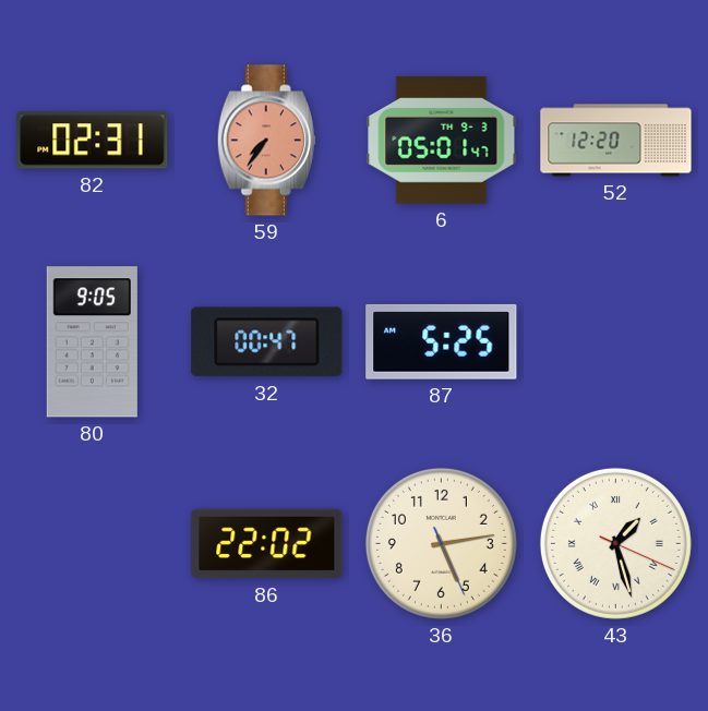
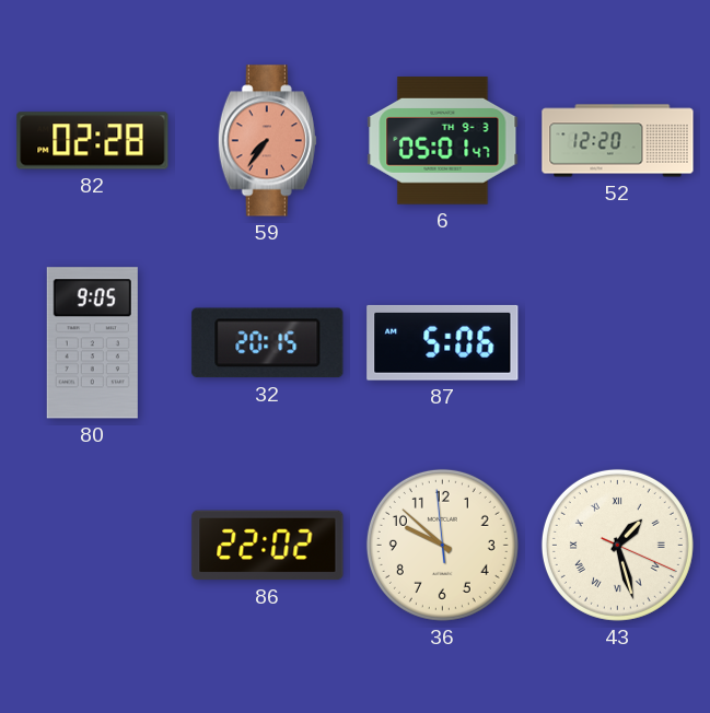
82: 02:31 -> 02:28
32: 00:47 -> 20:15
87: 5:25 -> 5:06
36: 5:13 -> 9:51
